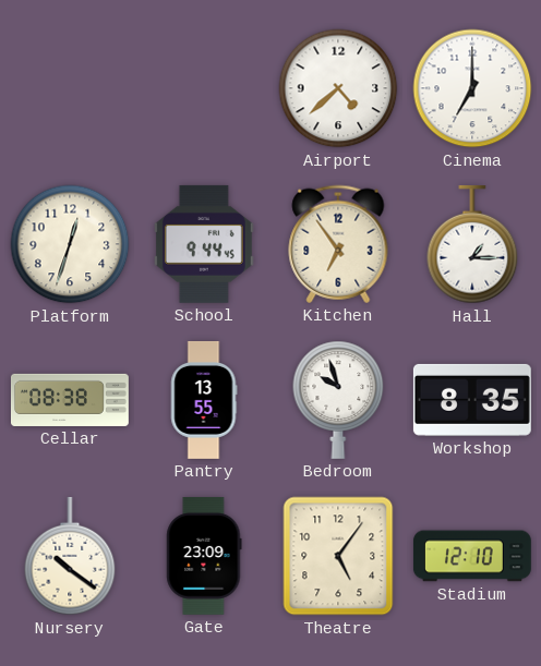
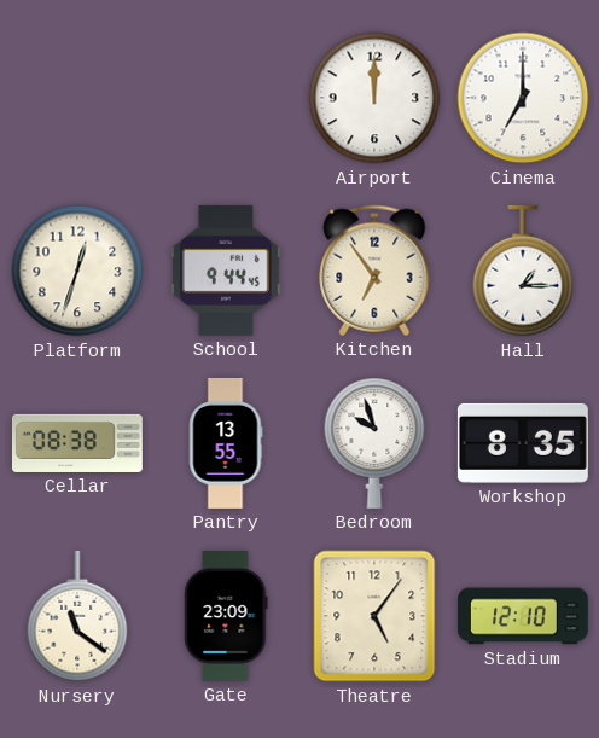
Airport: 4:38 -> 12:00
Nursery: 10:21 -> 11:21
